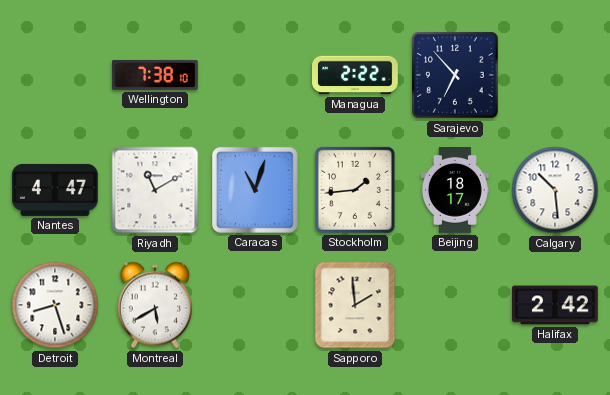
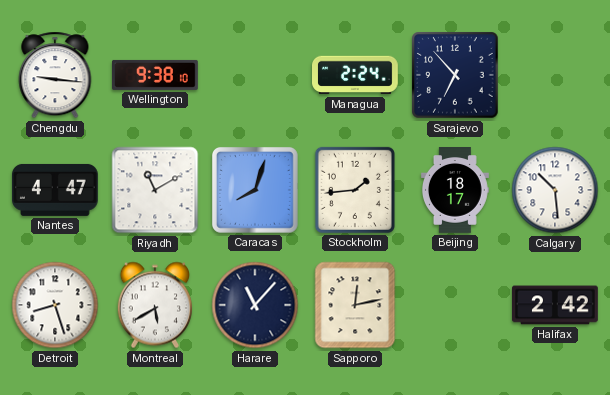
Chengdu: none -> 9:16
Wellington: 7:38 -> 9:38
Managua: 2:22 -> 2:24
Caracas: 11:03 -> 8:03
Harare: none -> 11:07
Sapporo: 1:59 -> 12:13
